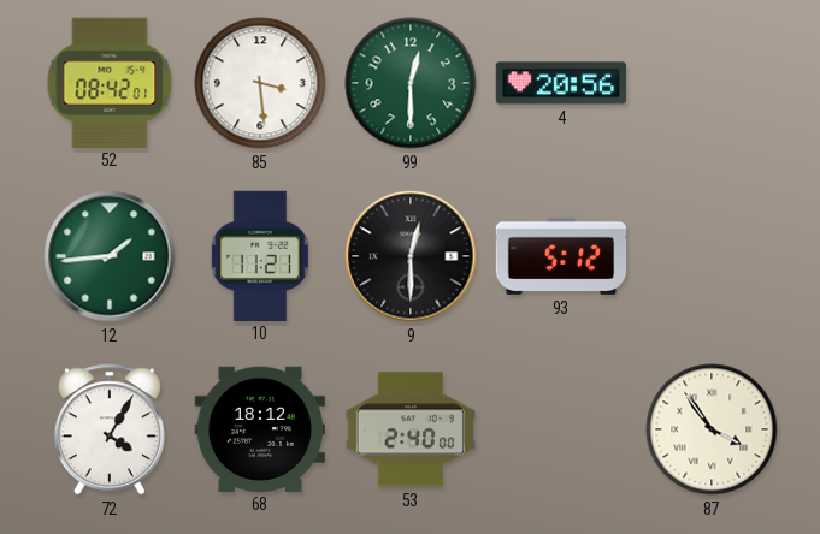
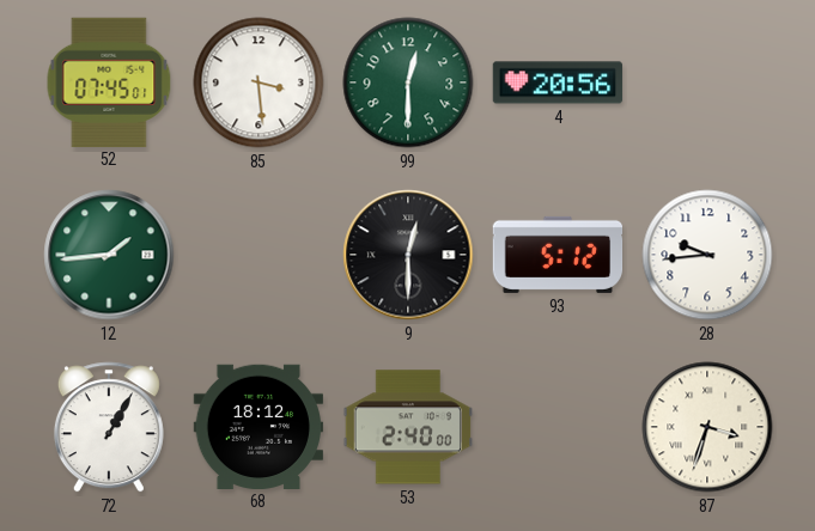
52: 08:42 -> 07:45
10: 11:21 -> none
28: none -> 9:44
72: 4:05 -> 1:05
87: 3:54 -> 3:33
